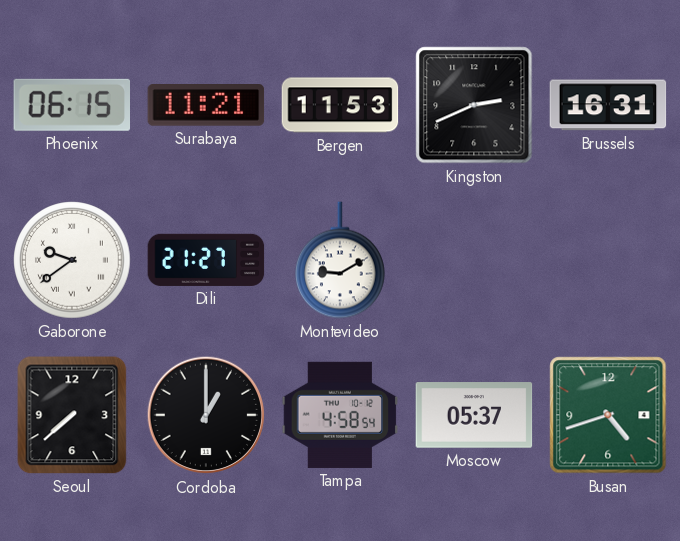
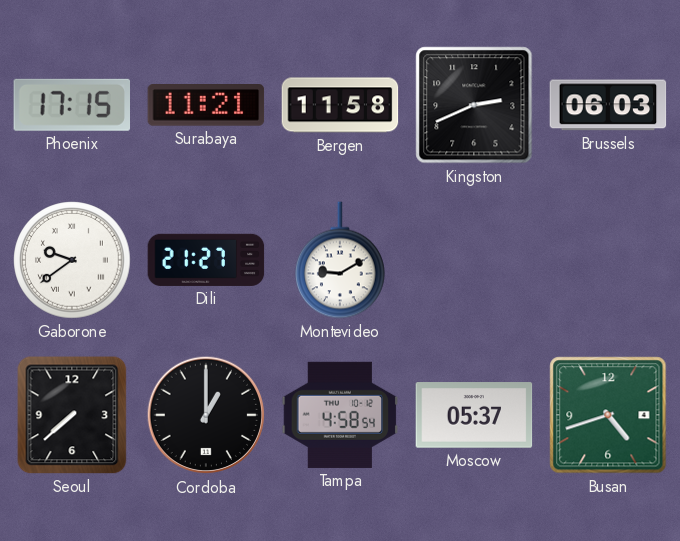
Phoenix: 06:15 -> 17:15
Bergen: 11:53 -> 11:58
Brussels: 16:31 -> 06:03
